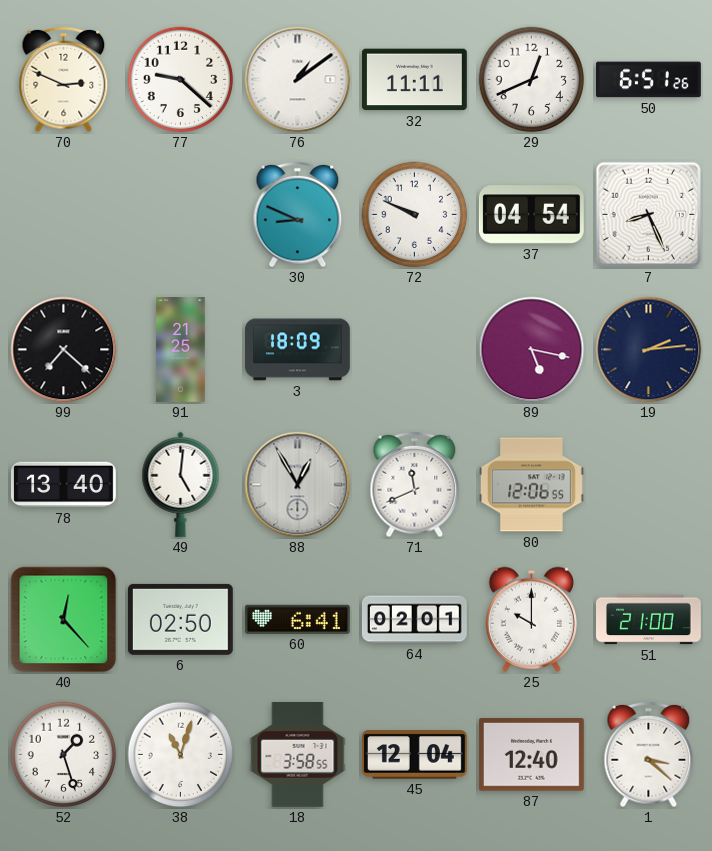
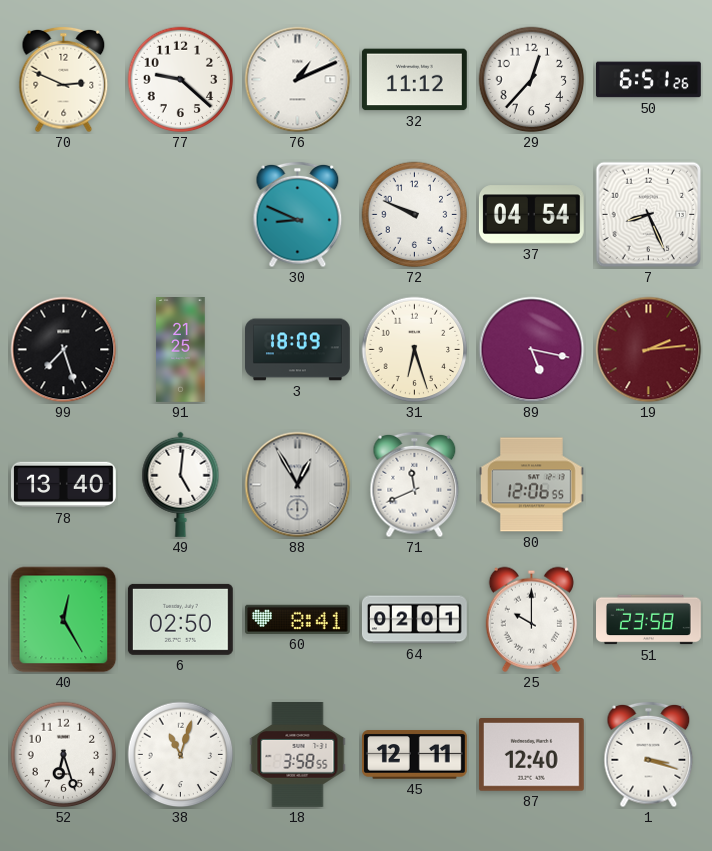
76: 1:09 -> 1:11
32: 11:11 -> 11:12
29: 12:41 -> 12:37
99: 7:22 -> 7:27
31: none -> 6:27
19 dial: navy -> burgundy
40: 12:23 -> 12:25
60: 6:41 -> 8:41
51: 21:00 -> 23:58
52: 1:27 -> 6:27
45: 12:04 -> 12:11
1: 3:22 -> 3:18
